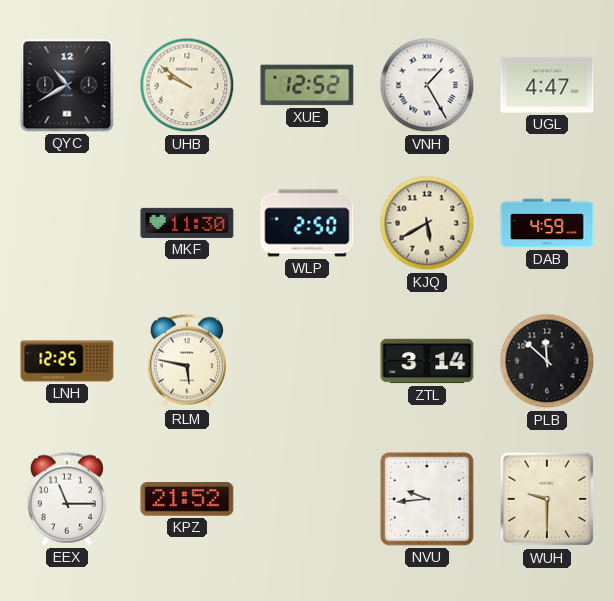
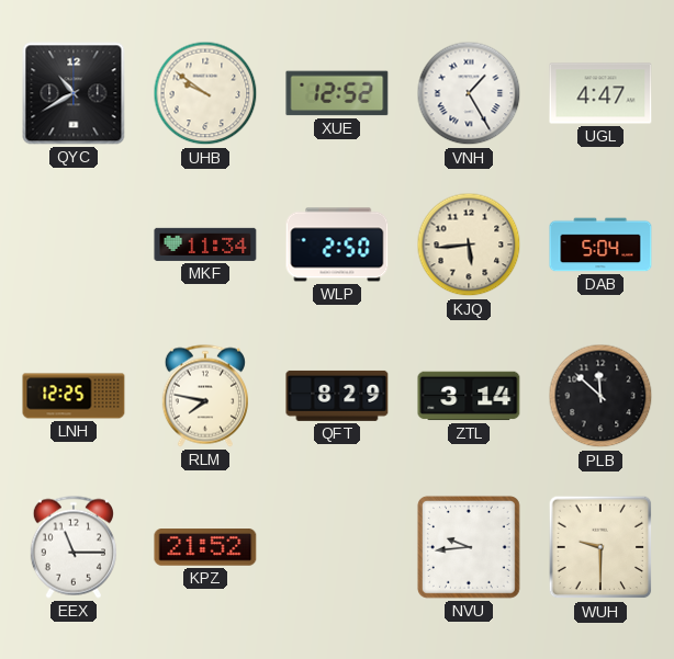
MKF: 11:30 -> 11:34
KJQ: 5:40 -> 5:44
DAB: 4:59 -> 5:04
RLM: 5:47 -> 7:47
QFT: none -> 8:29
